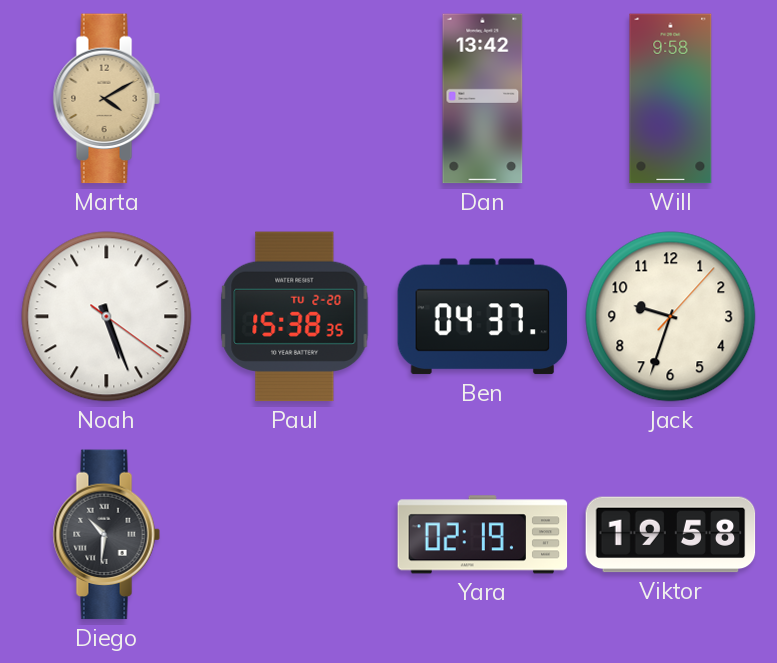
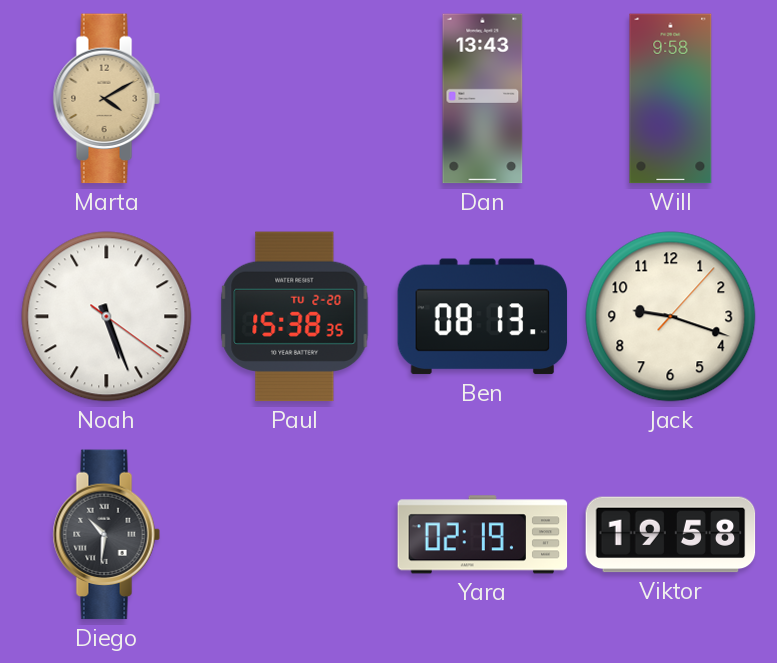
Dan: 13:42 -> 13:43
Ben: 04:37 -> 08:13
Jack: 9:33 -> 9:18
